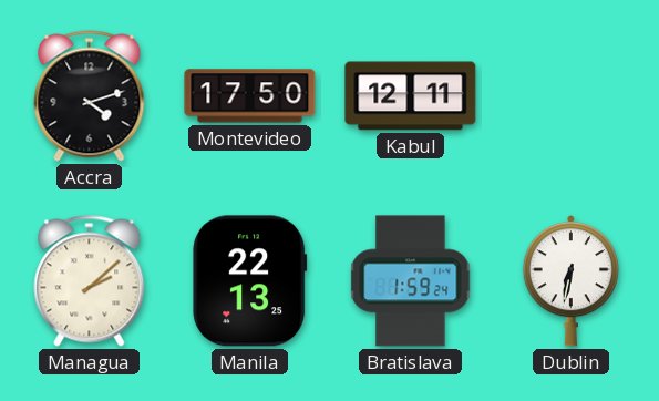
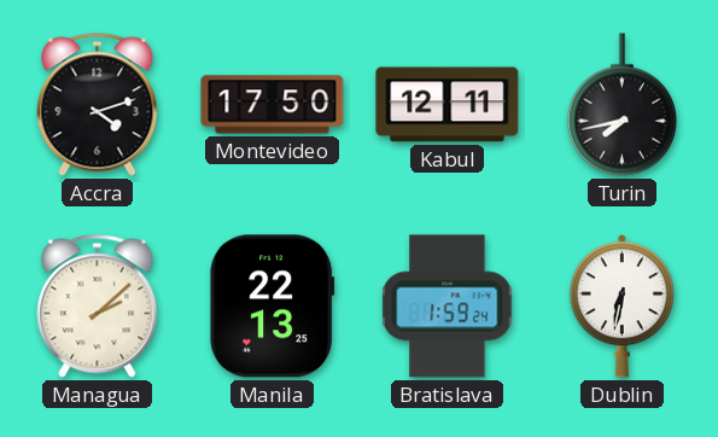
Turin: none -> 7:43
